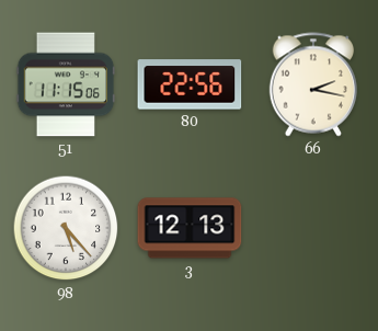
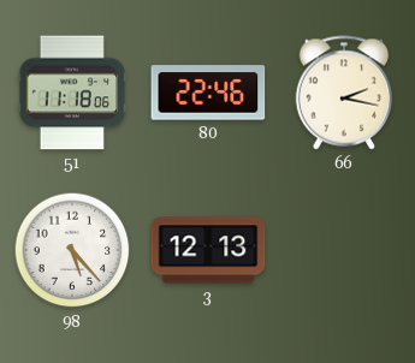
51: 11:15 -> 11:18
80: 22:56 -> 22:46
